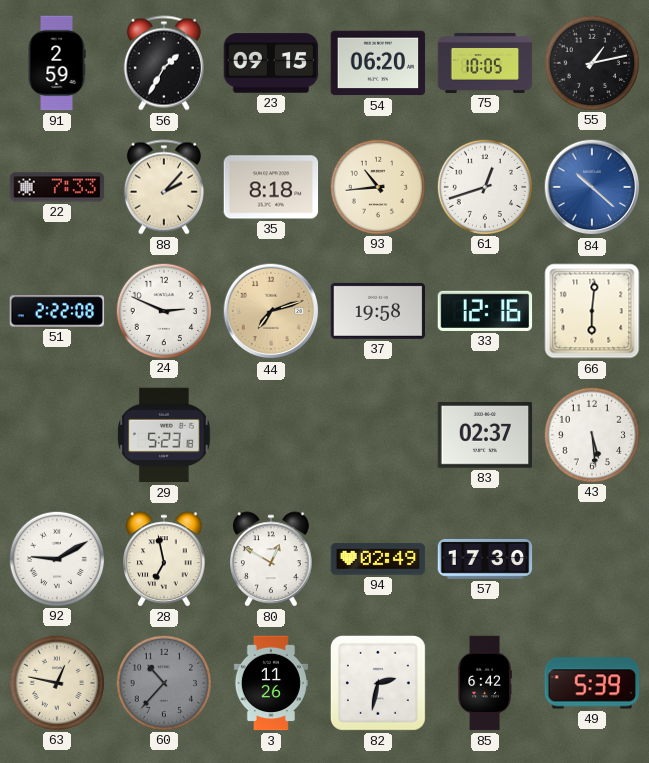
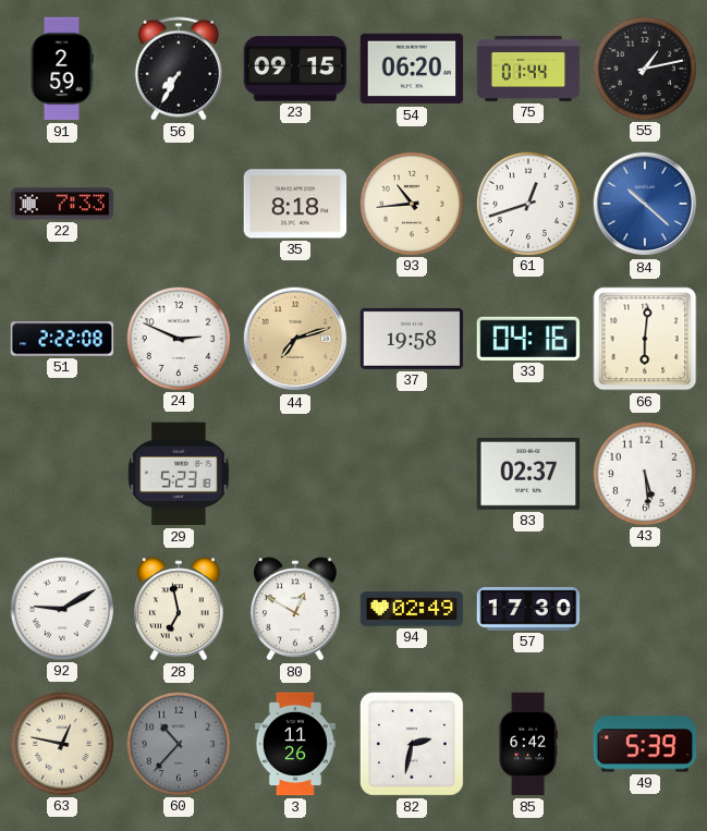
56: 1:35 -> 7:35
75: 10:05 -> 01:44
88: 2:07 -> none
33: 12:16 -> 04:16
